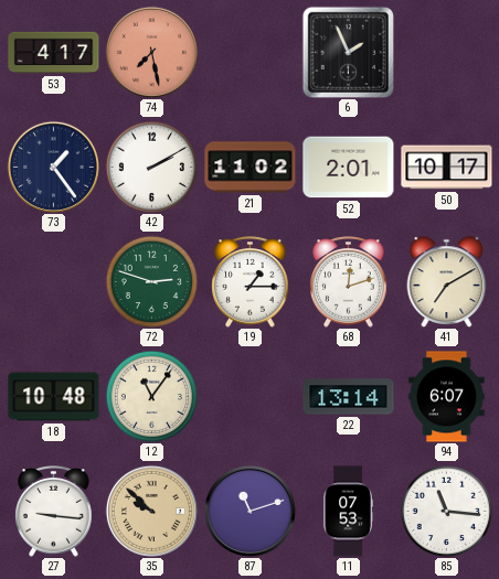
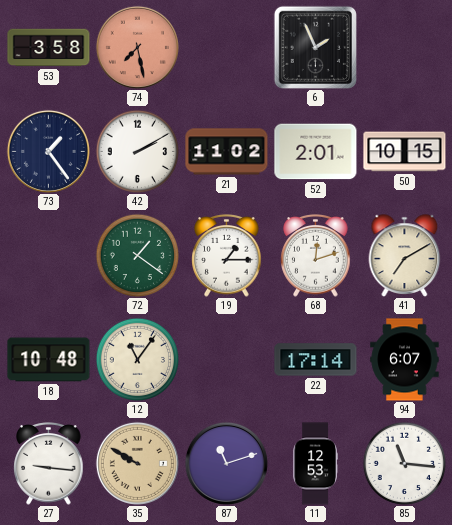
53: 4:17 -> 3:58
50: 10:17 -> 10:15
72: 2:48 -> 1:21
22: 13:14 -> 17:14
35: 9:52 -> 9:50
11: 07:53 -> 12:53
